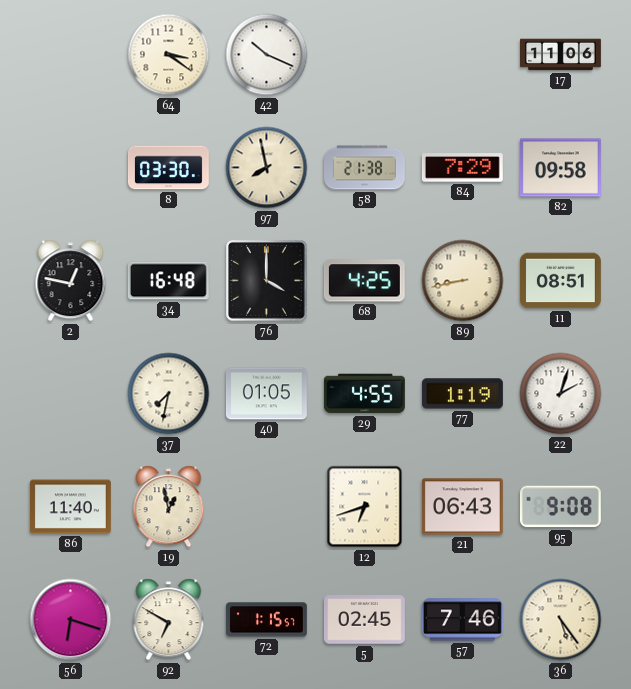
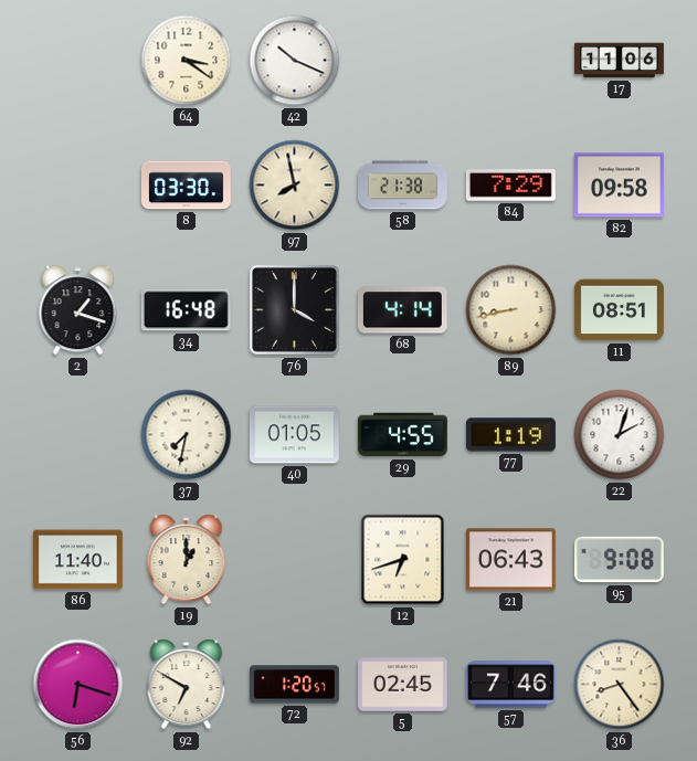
2: 12:47 -> 1:18
68: 4:25 -> 4:14
19: 12:58 -> 1:00
72: 1:15 -> 1:20
36: 5:24 -> 8:24
